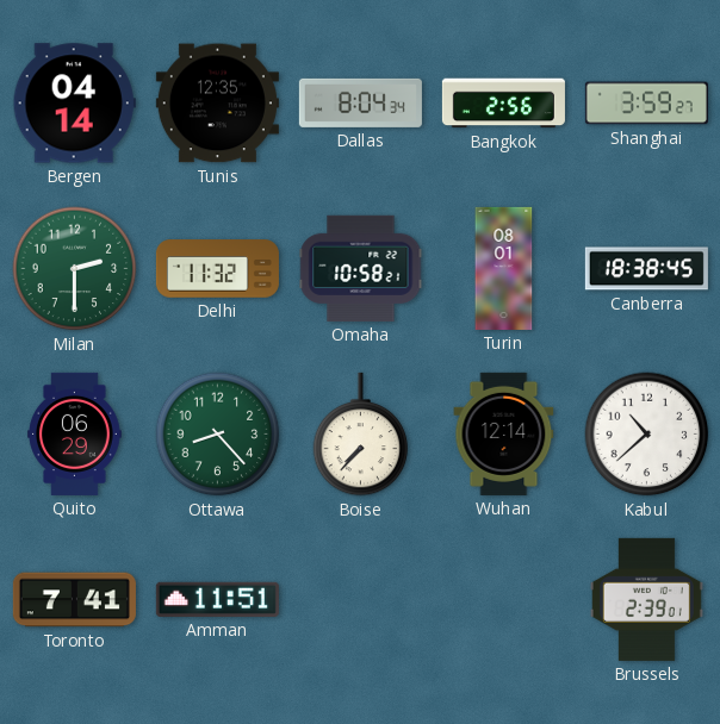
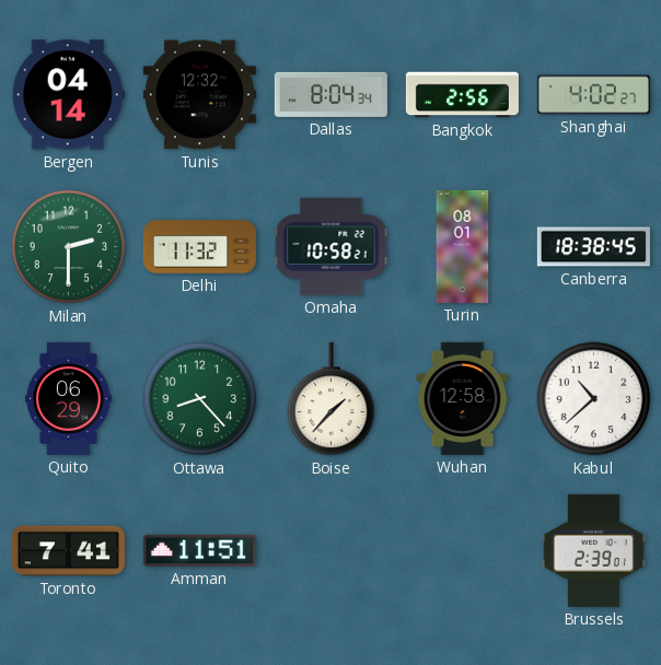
Tunis: 12:35 -> 12:32
Shanghai: 3:59 -> 4:02
Boise: 7:37 -> 1:37
Wuhan: 12:14 -> 12:58
